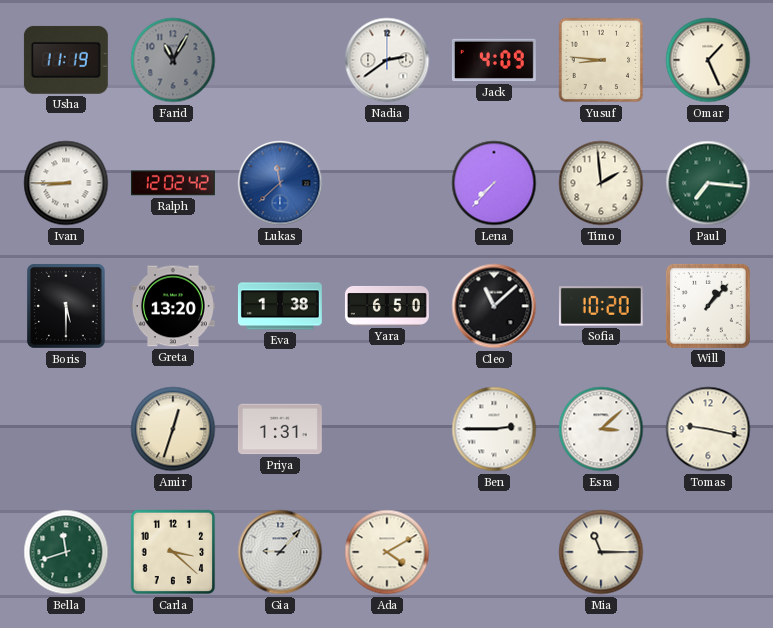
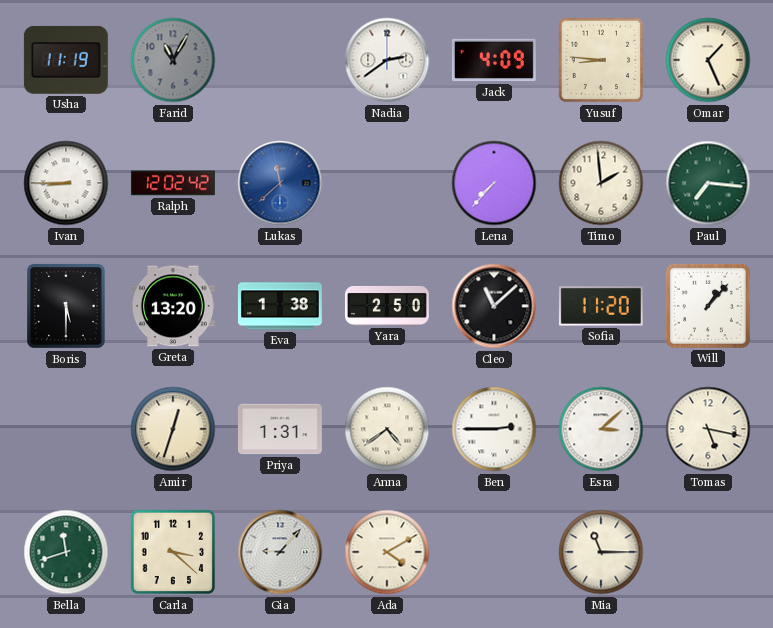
Yara: 6:50 -> 2:50
Sofia: 10:20 -> 11:20
Anna: none -> 4:39
Tomas: 9:17 -> 5:17
